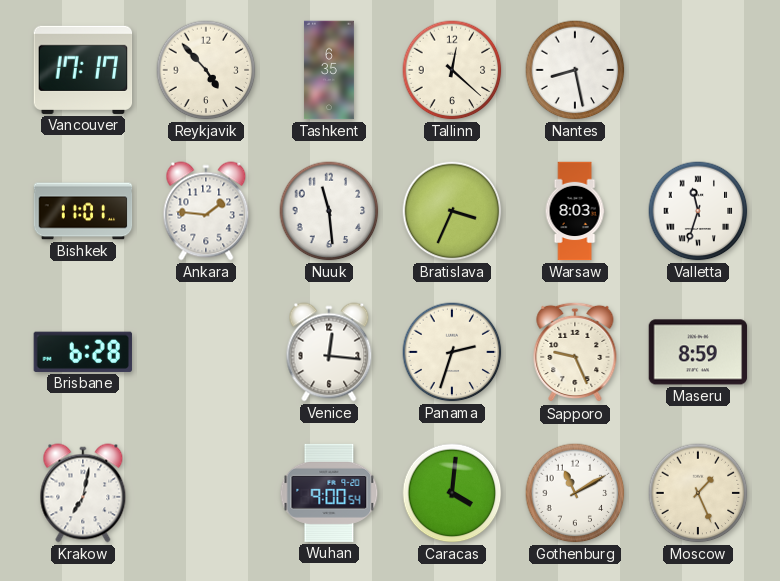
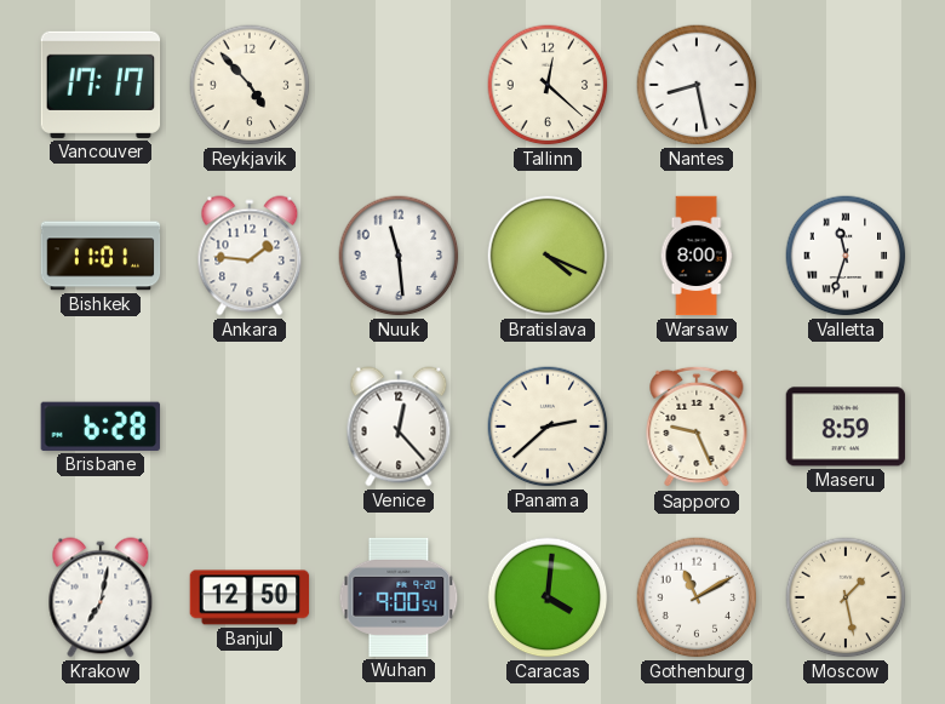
Tashkent: 6:35 -> none
Bratislava: 3:34 -> 4:19
Warsaw: 8:03 -> 8:00
Venice: 12:16 -> 12:23
Panama: 2:33 -> 2:38
Banjul: none -> 12:50
Moscow: 1:26 -> 1:28
